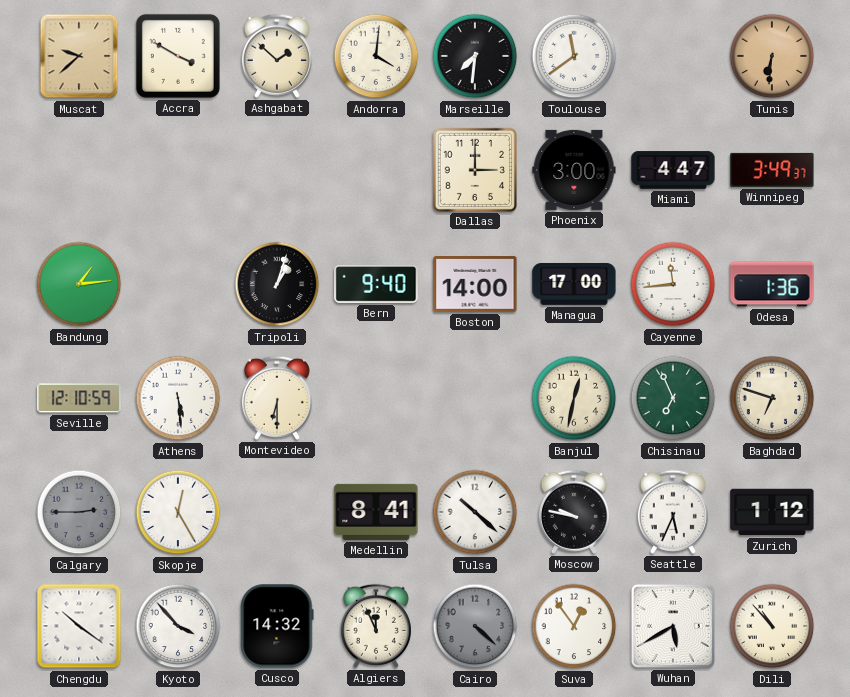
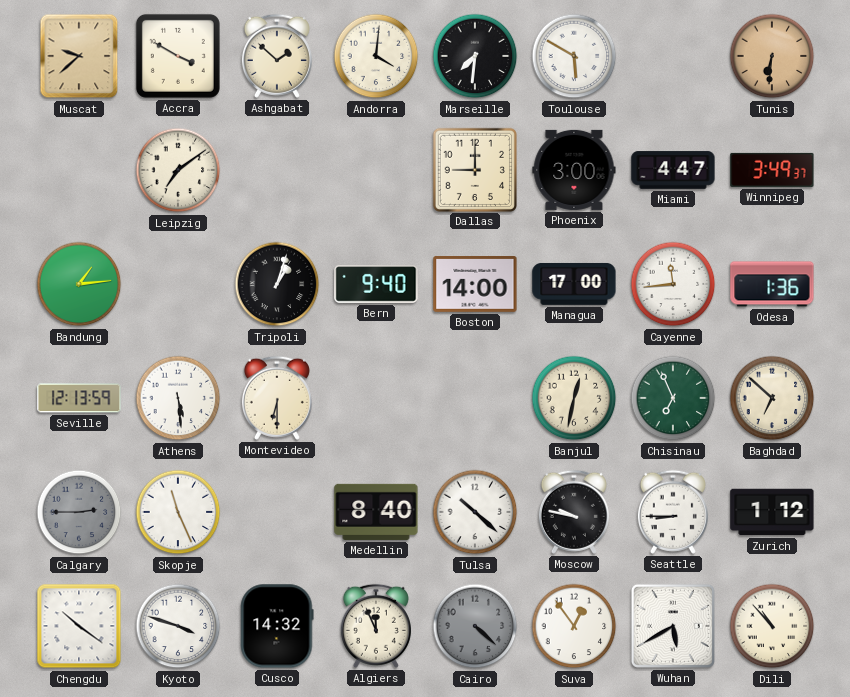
Toulouse: 11:39 -> 5:50
Leipzig: none -> 7:09
Dallas: 3:00 -> 9:00
Seville: 12:10 -> 12:13
Baghdad: 6:48 -> 6:52
Skopje: 12:25 -> 11:26
Medellin: 8:41 -> 8:40
Seattle: 5:34 -> 8:45
Kyoto: 3:53 -> 3:48
